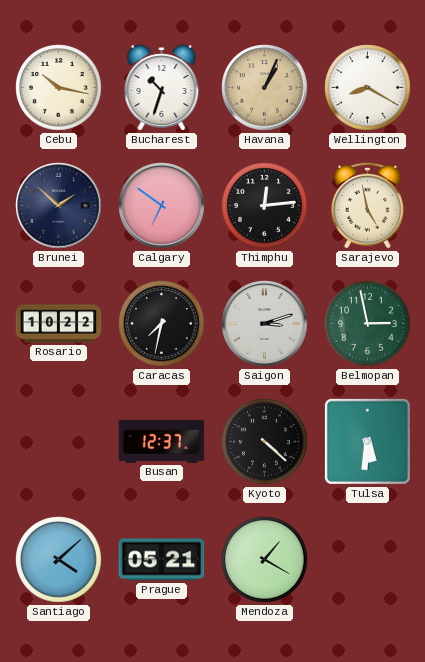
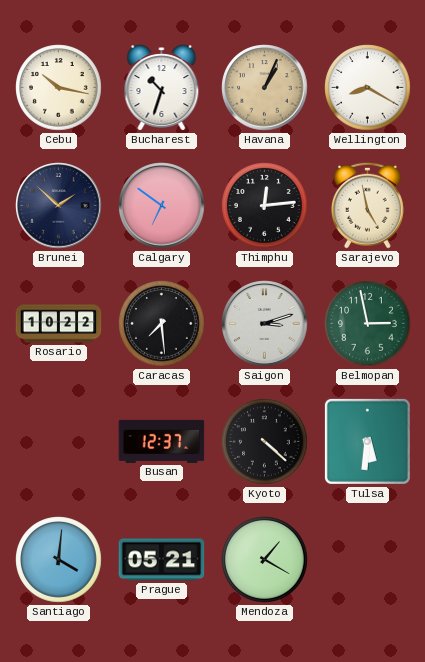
Caracas: 7:32 -> 7:29
Santiago: 4:08 -> 4:01
